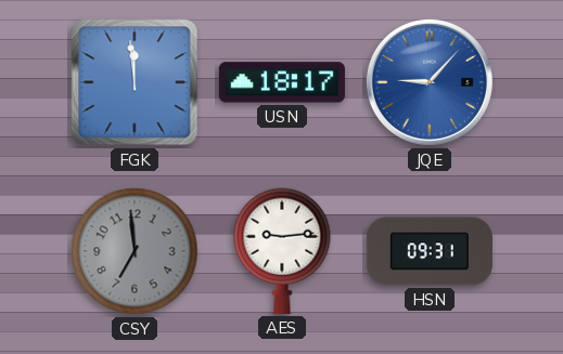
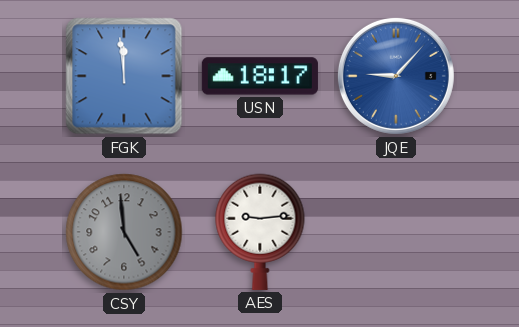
CSY: 6:59 -> 4:59
HSN: 09:31 -> none
